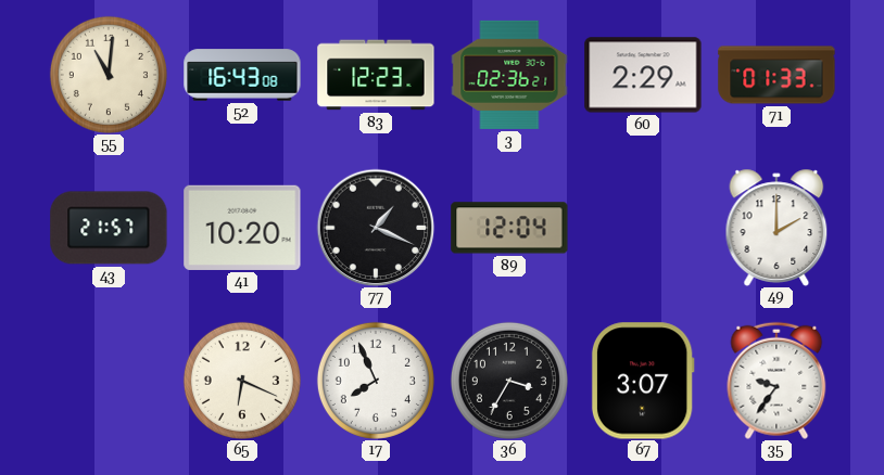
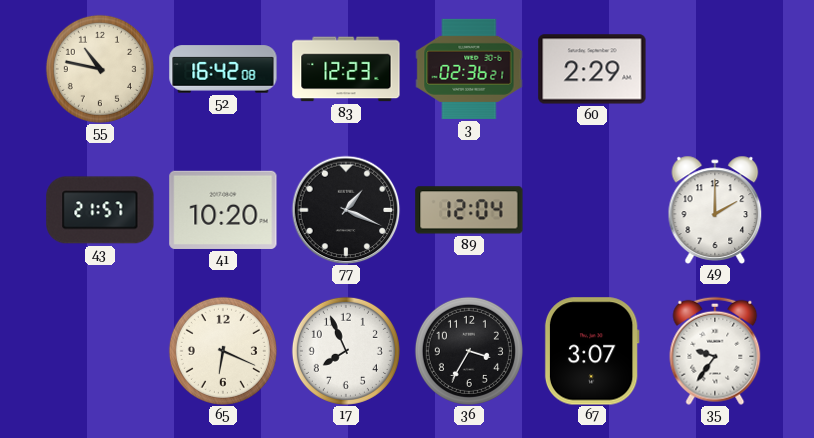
55: 11:01 -> 10:47
52: 16:43 -> 16:42
71: 01:33 -> none
